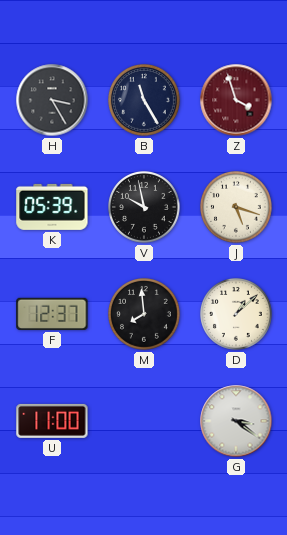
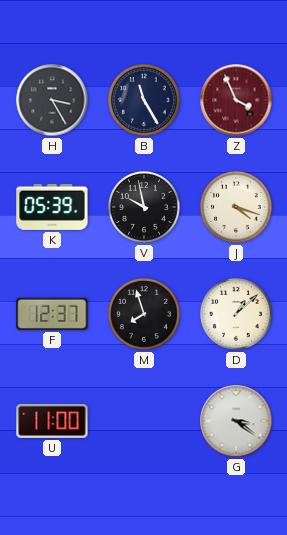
Z: 3:57 -> 3:56
J: 5:18 -> 4:18
M: 7:59 -> 7:57
